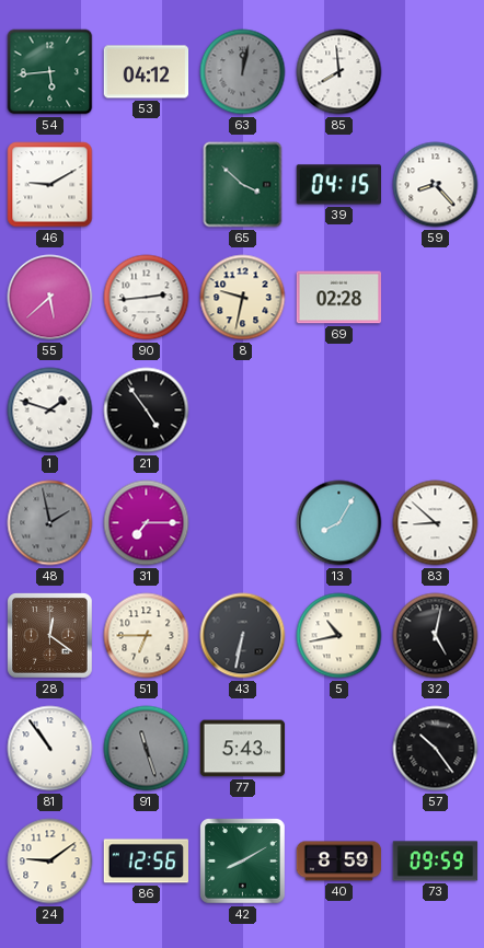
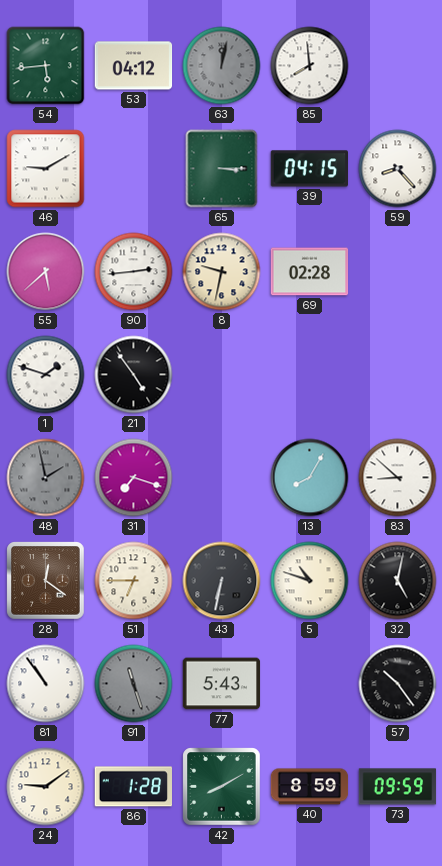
65: 3:52 -> 3:15
31: 7:15 -> 7:18
5: 10:43 -> 10:48
86: 12:56 -> 1:28
